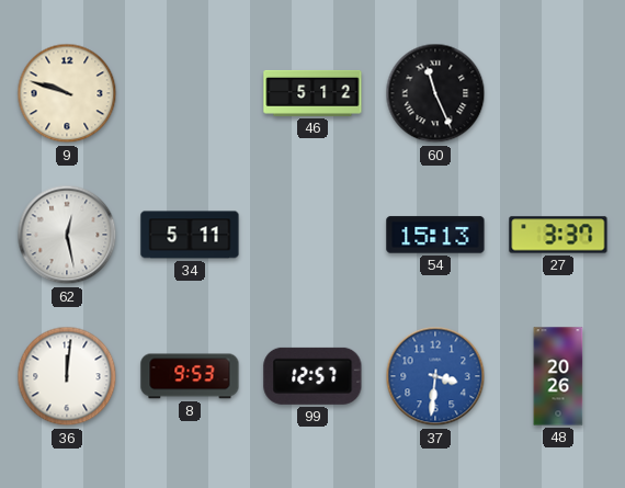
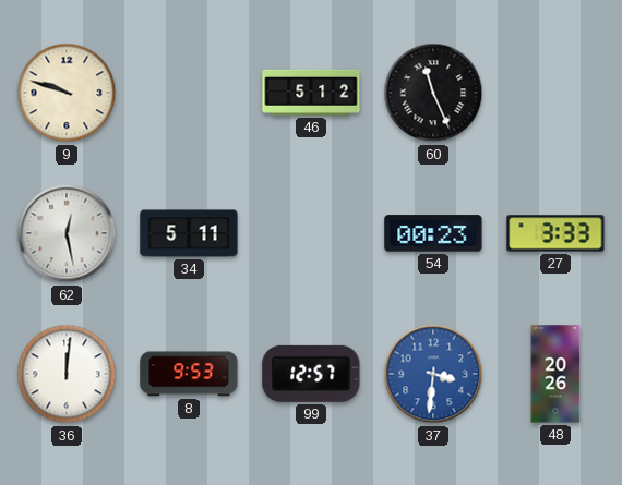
54: 15:13 -> 00:23
27: 3:37 -> 3:33
